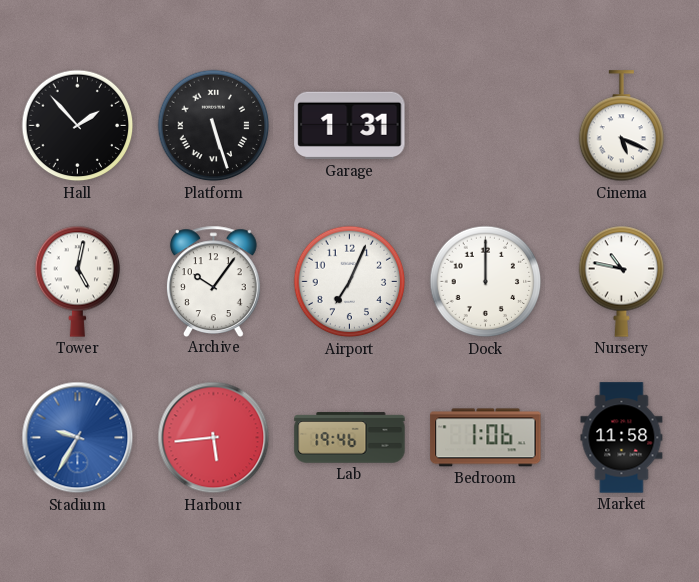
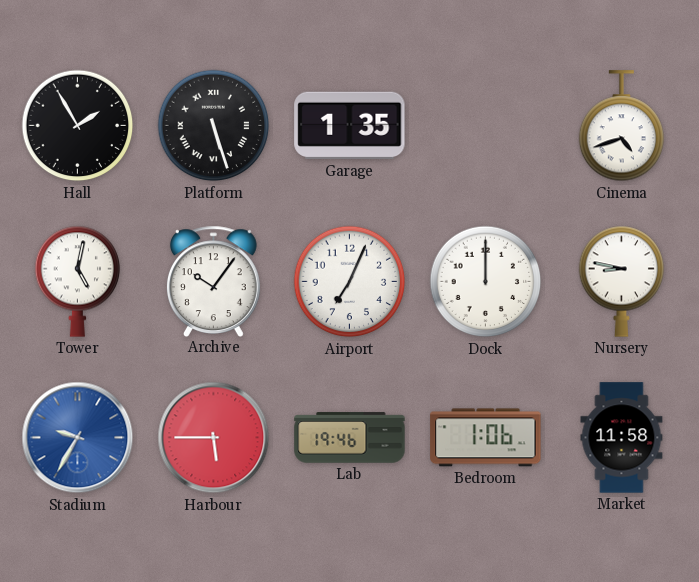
Hall: 1:53 -> 1:55
Garage: 1:31 -> 1:35
Cinema: 5:19 -> 4:42
Nursery: 10:47 -> 8:47
Harbour: 5:44 -> 5:45
